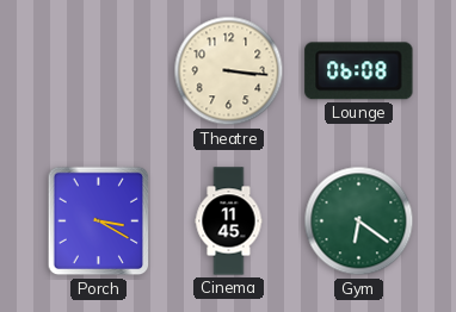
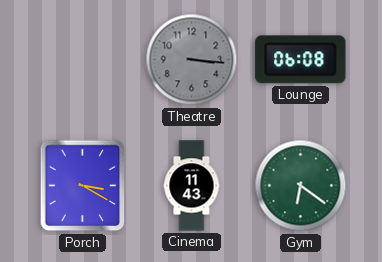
Theatre dial: cream -> grey
Cinema: 11:45 -> 11:43
